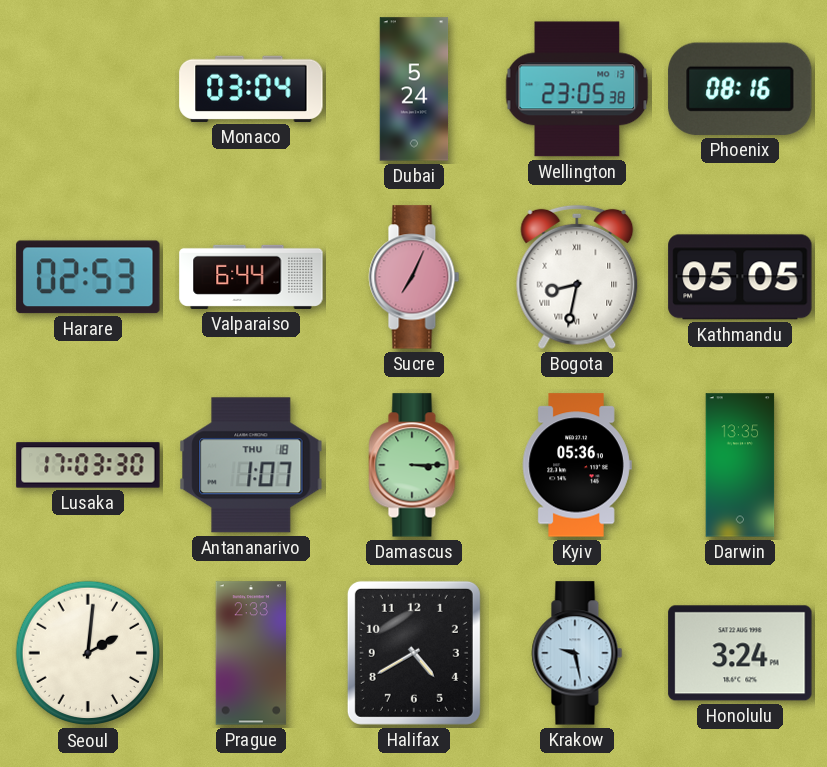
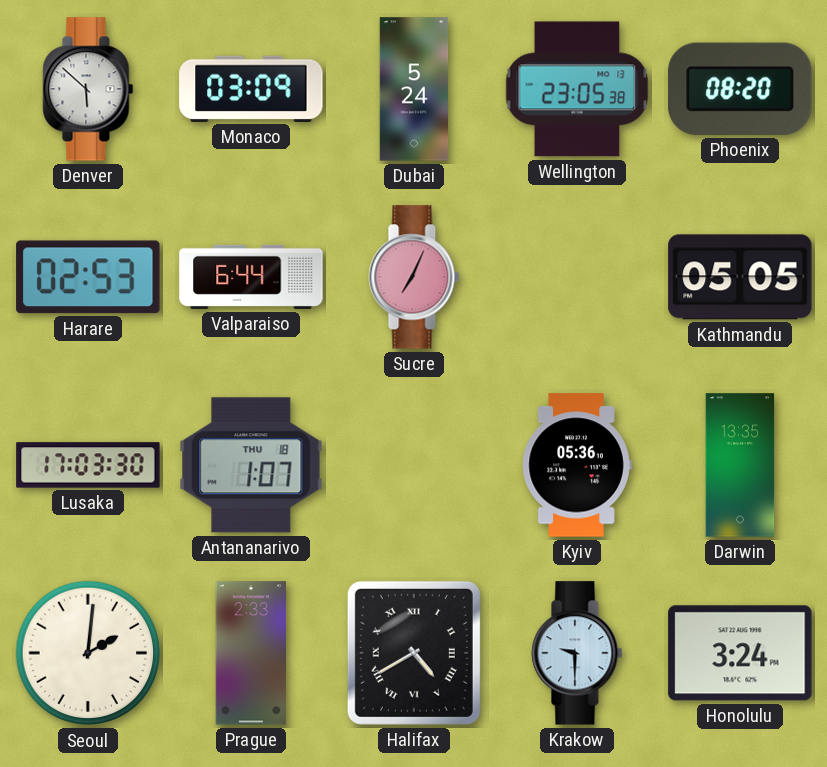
Denver: none -> 5:52
Monaco: 03:04 -> 03:09
Phoenix: 08:16 -> 08:20
Bogota: 8:32 -> none
Damascus: 3:15 -> none
Halifax numerals: Arabic -> Roman
Krakow: 9:28 -> 9:30
